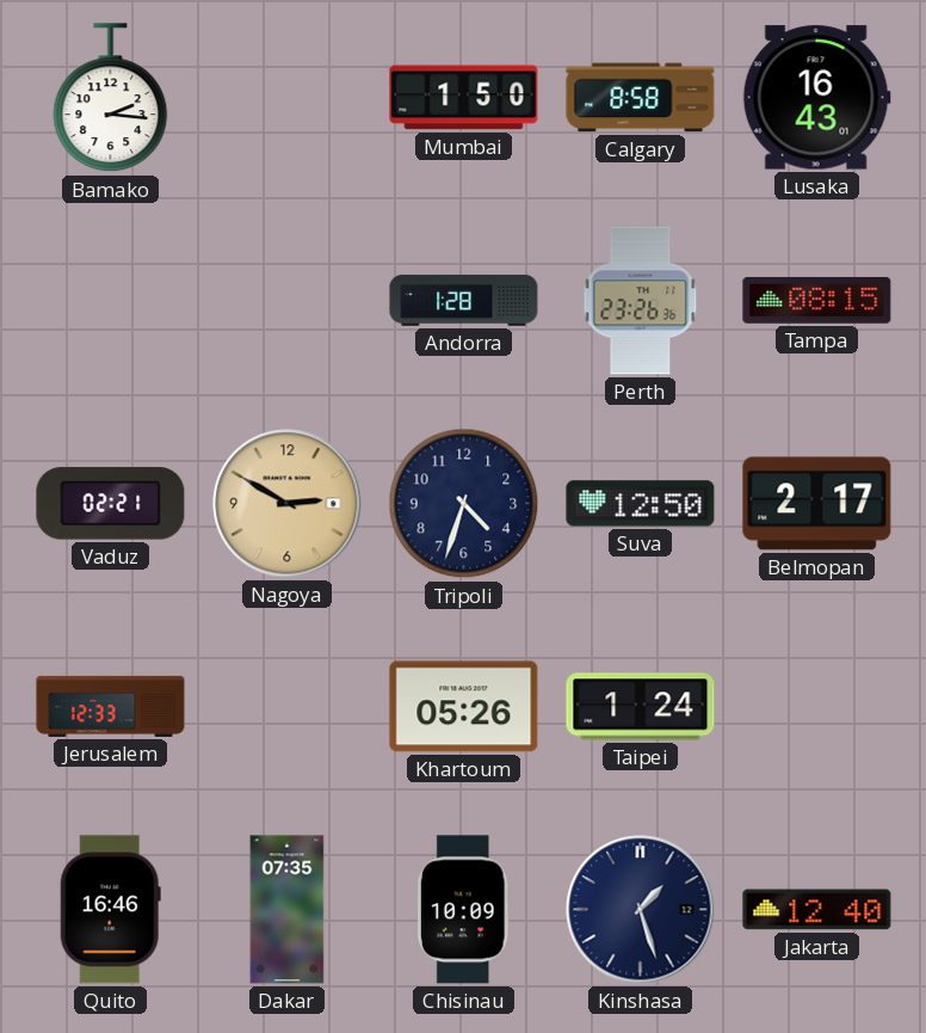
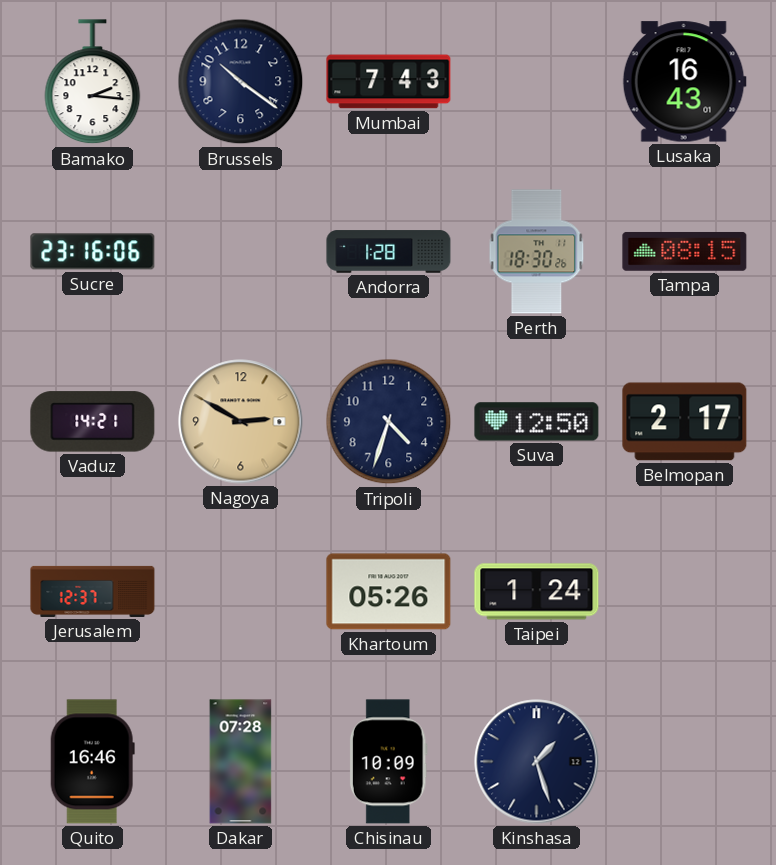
Brussels: none -> 10:21
Mumbai: 1:50 -> 7:43
Calgary: 8:58 -> none
Sucre: none -> 23:16
Perth: 23:26 -> 18:30
Vaduz: 02:21 -> 14:21
Jerusalem: 12:33 -> 12:37
Dakar: 07:35 -> 07:28
Jakarta: 12:40 -> none
